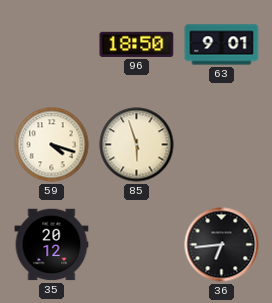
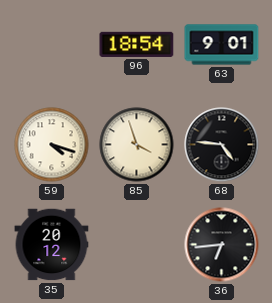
96: 18:50 -> 18:54
85: 5:57 -> 3:57
68: none -> 4:46
